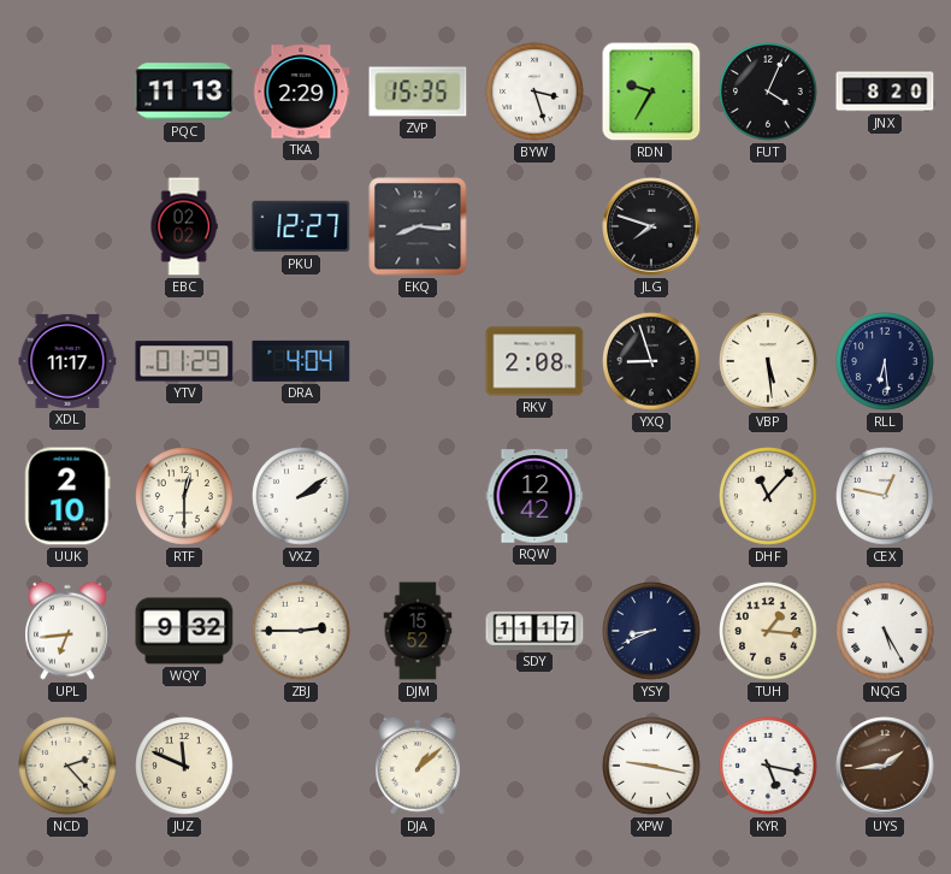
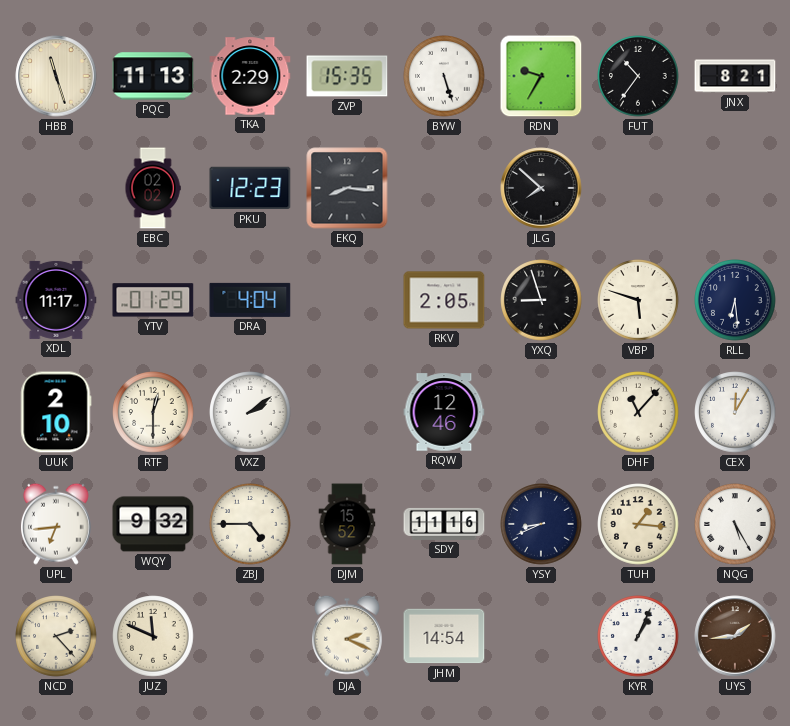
HBB: none -> 11:27
BYW: 3:27 -> 5:27
FUT: 4:04 -> 10:36
JNX: 8:20 -> 8:21
PKU: 12:27 -> 12:23
JLG: 7:48 -> 7:52
RKV: 2:08 -> 2:05
VBP: 5:29 -> 5:48
RQW: 12:42 -> 12:46
CEX: 12:47 -> 12:05
ZBJ: 2:45 -> 4:45
SDY: 11:17 -> 11:16
DJA: 1:08 -> 2:19
JHM: none -> 14:54
XPW: 9:17 -> none
KYR: 5:17 -> 1:04
